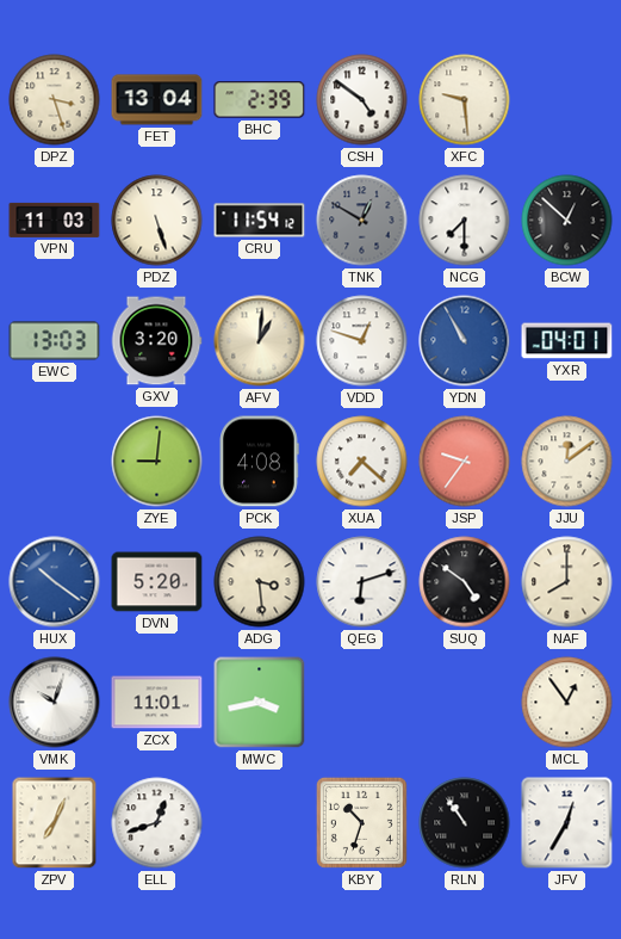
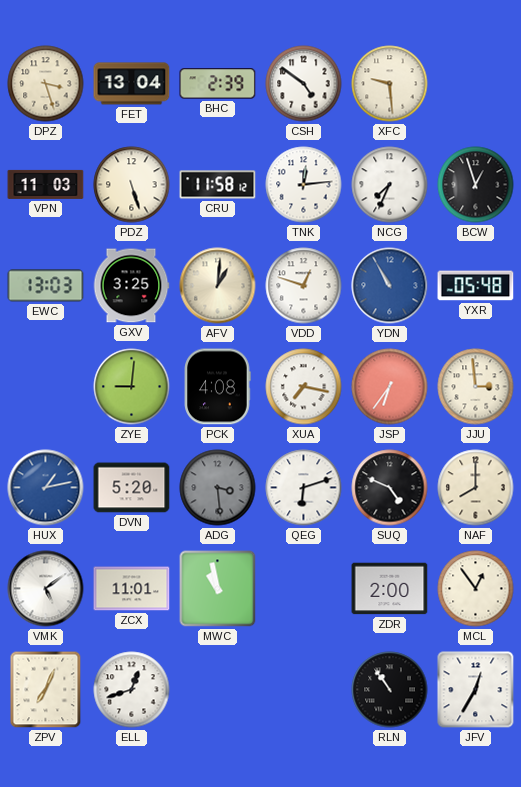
CRU: 11:54 -> 11:58
TNK: 12:50 -> 12:14
TNK dial: grey -> white
NCG: 7:30 -> 7:34
BCW: 12:52 -> 12:57
GXV: 3:20 -> 3:25
YXR: 04:01 -> 05:48
XUA: 7:22 -> 7:17
JSP: 9:36 -> 6:36
JJU: 12:09 -> 2:59
HUX: 10:21 -> 1:13
ADG dial: cream -> grey
SUQ: 4:51 -> 4:49
VMK: 10:03 -> 5:09
MWC: 3:43 -> 10:58
ZDR: none -> 2:00
KBY: 10:33 -> none
